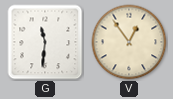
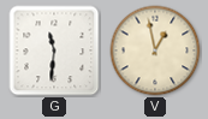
V: 12:54 -> 12:58
